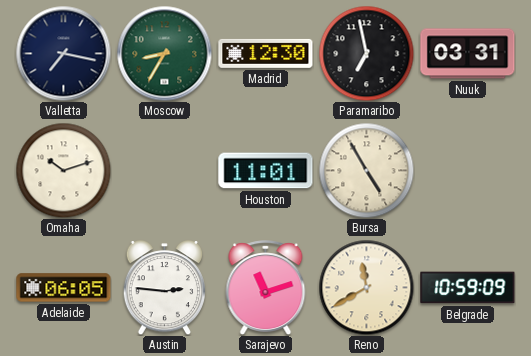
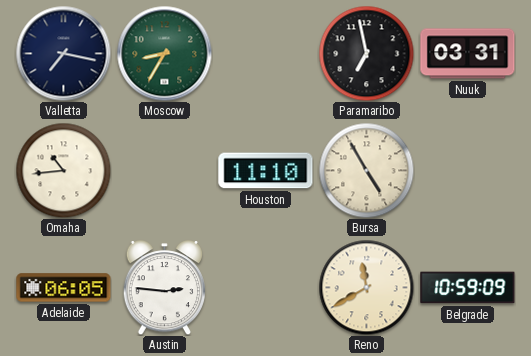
Madrid: 12:30 -> none
Omaha: 10:12 -> 10:44
Houston: 11:01 -> 11:10
Sarajevo: 11:12 -> none
